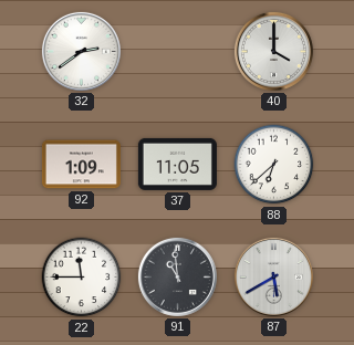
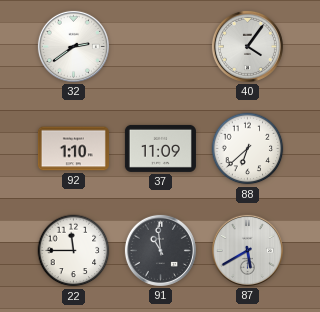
40: 4:00 -> 4:06
92: 1:09 -> 1:10
37: 11:05 -> 11:09
